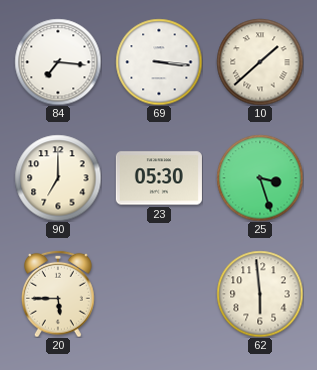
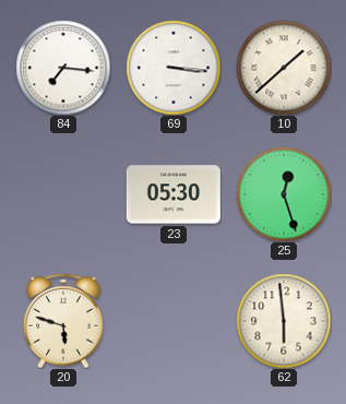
90: 7:00 -> none
25: 3:27 -> 12:27
20: 5:45 -> 5:48
